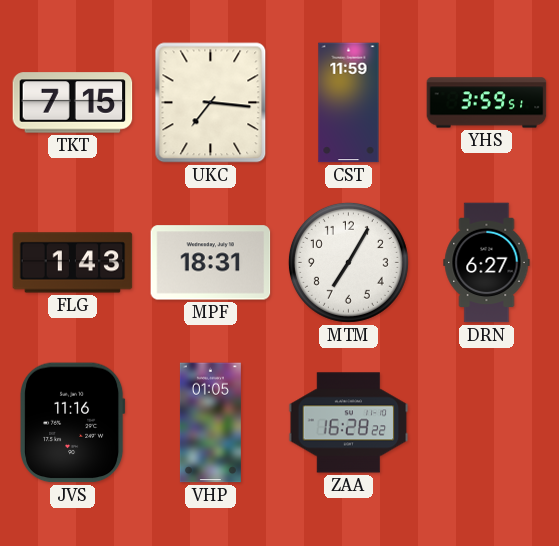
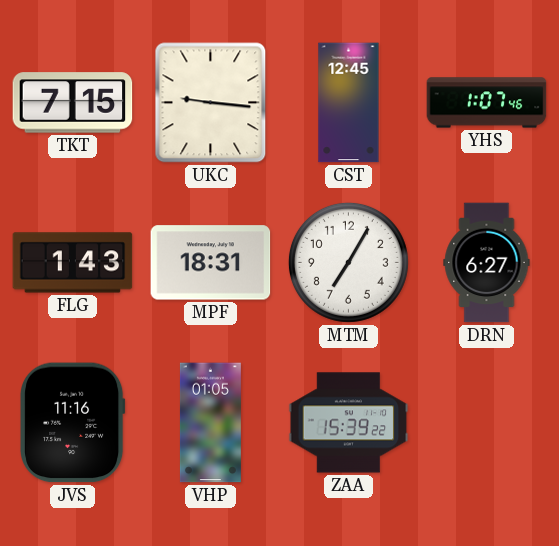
UKC: 7:16 -> 9:16
CST: 11:59 -> 12:45
YHS: 3:59 -> 1:07
ZAA: 16:28 -> 15:39
